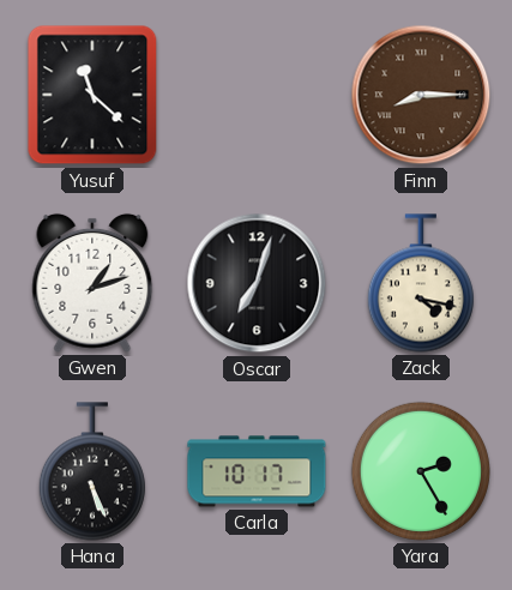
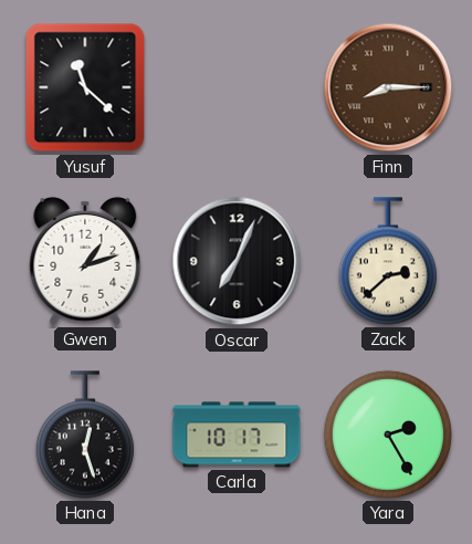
Oscar: 7:03 -> 7:04
Zack: 4:17 -> 2:38
Hana: 5:26 -> 12:27
